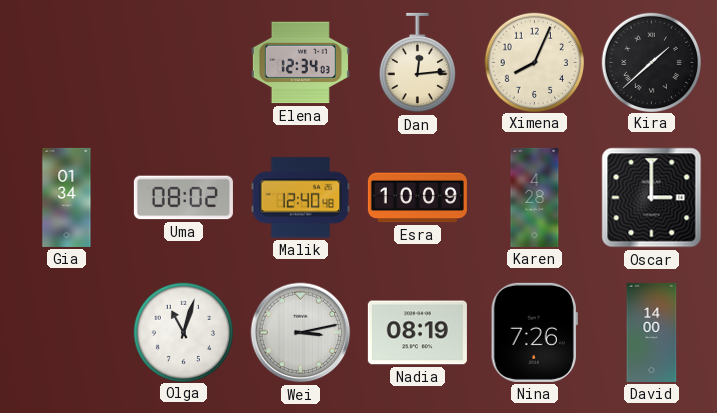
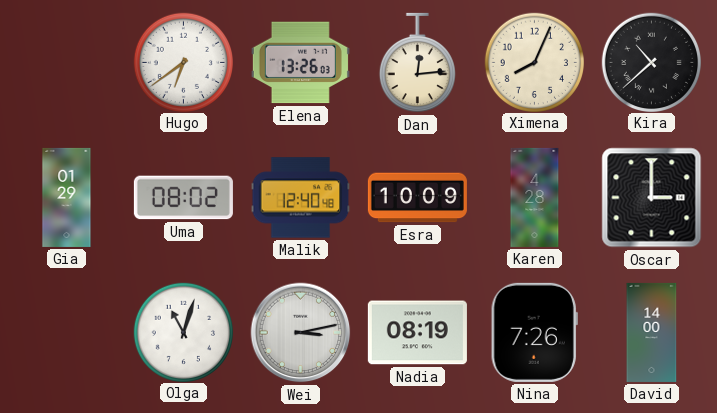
Hugo: none -> 6:39
Elena: 12:34 -> 13:26
Kira: 1:38 -> 10:38
Gia: 01:34 -> 01:29
